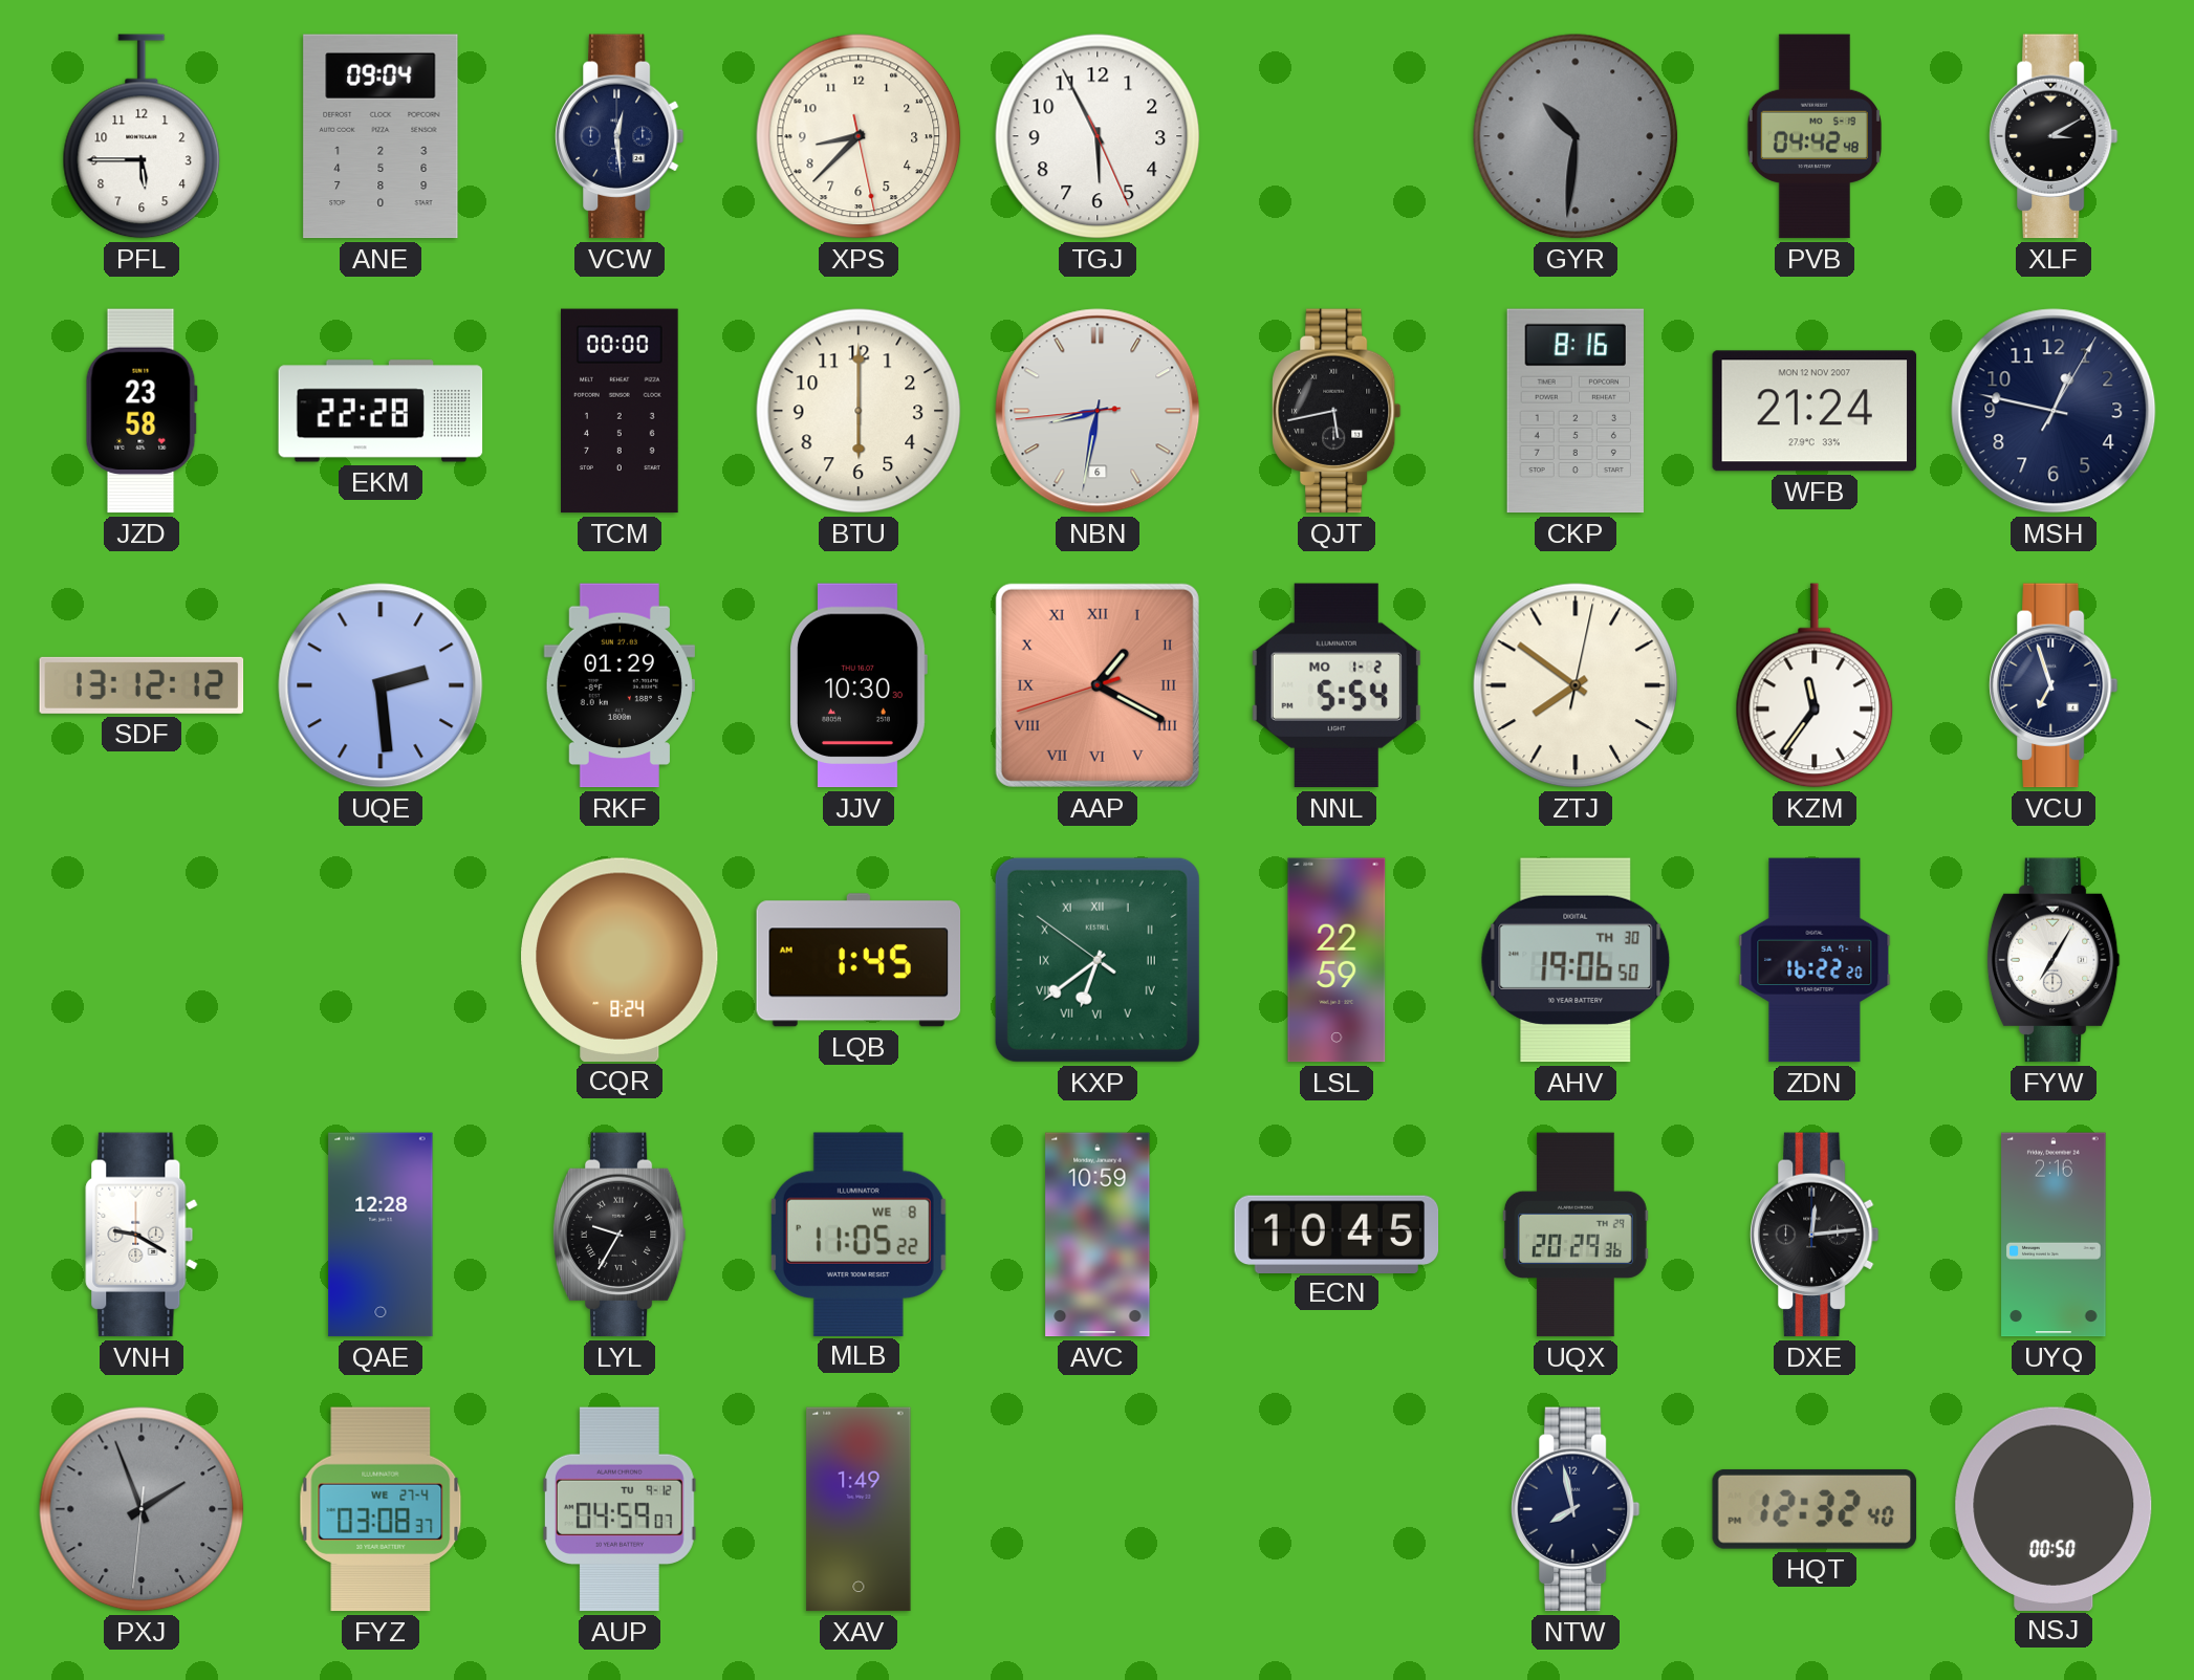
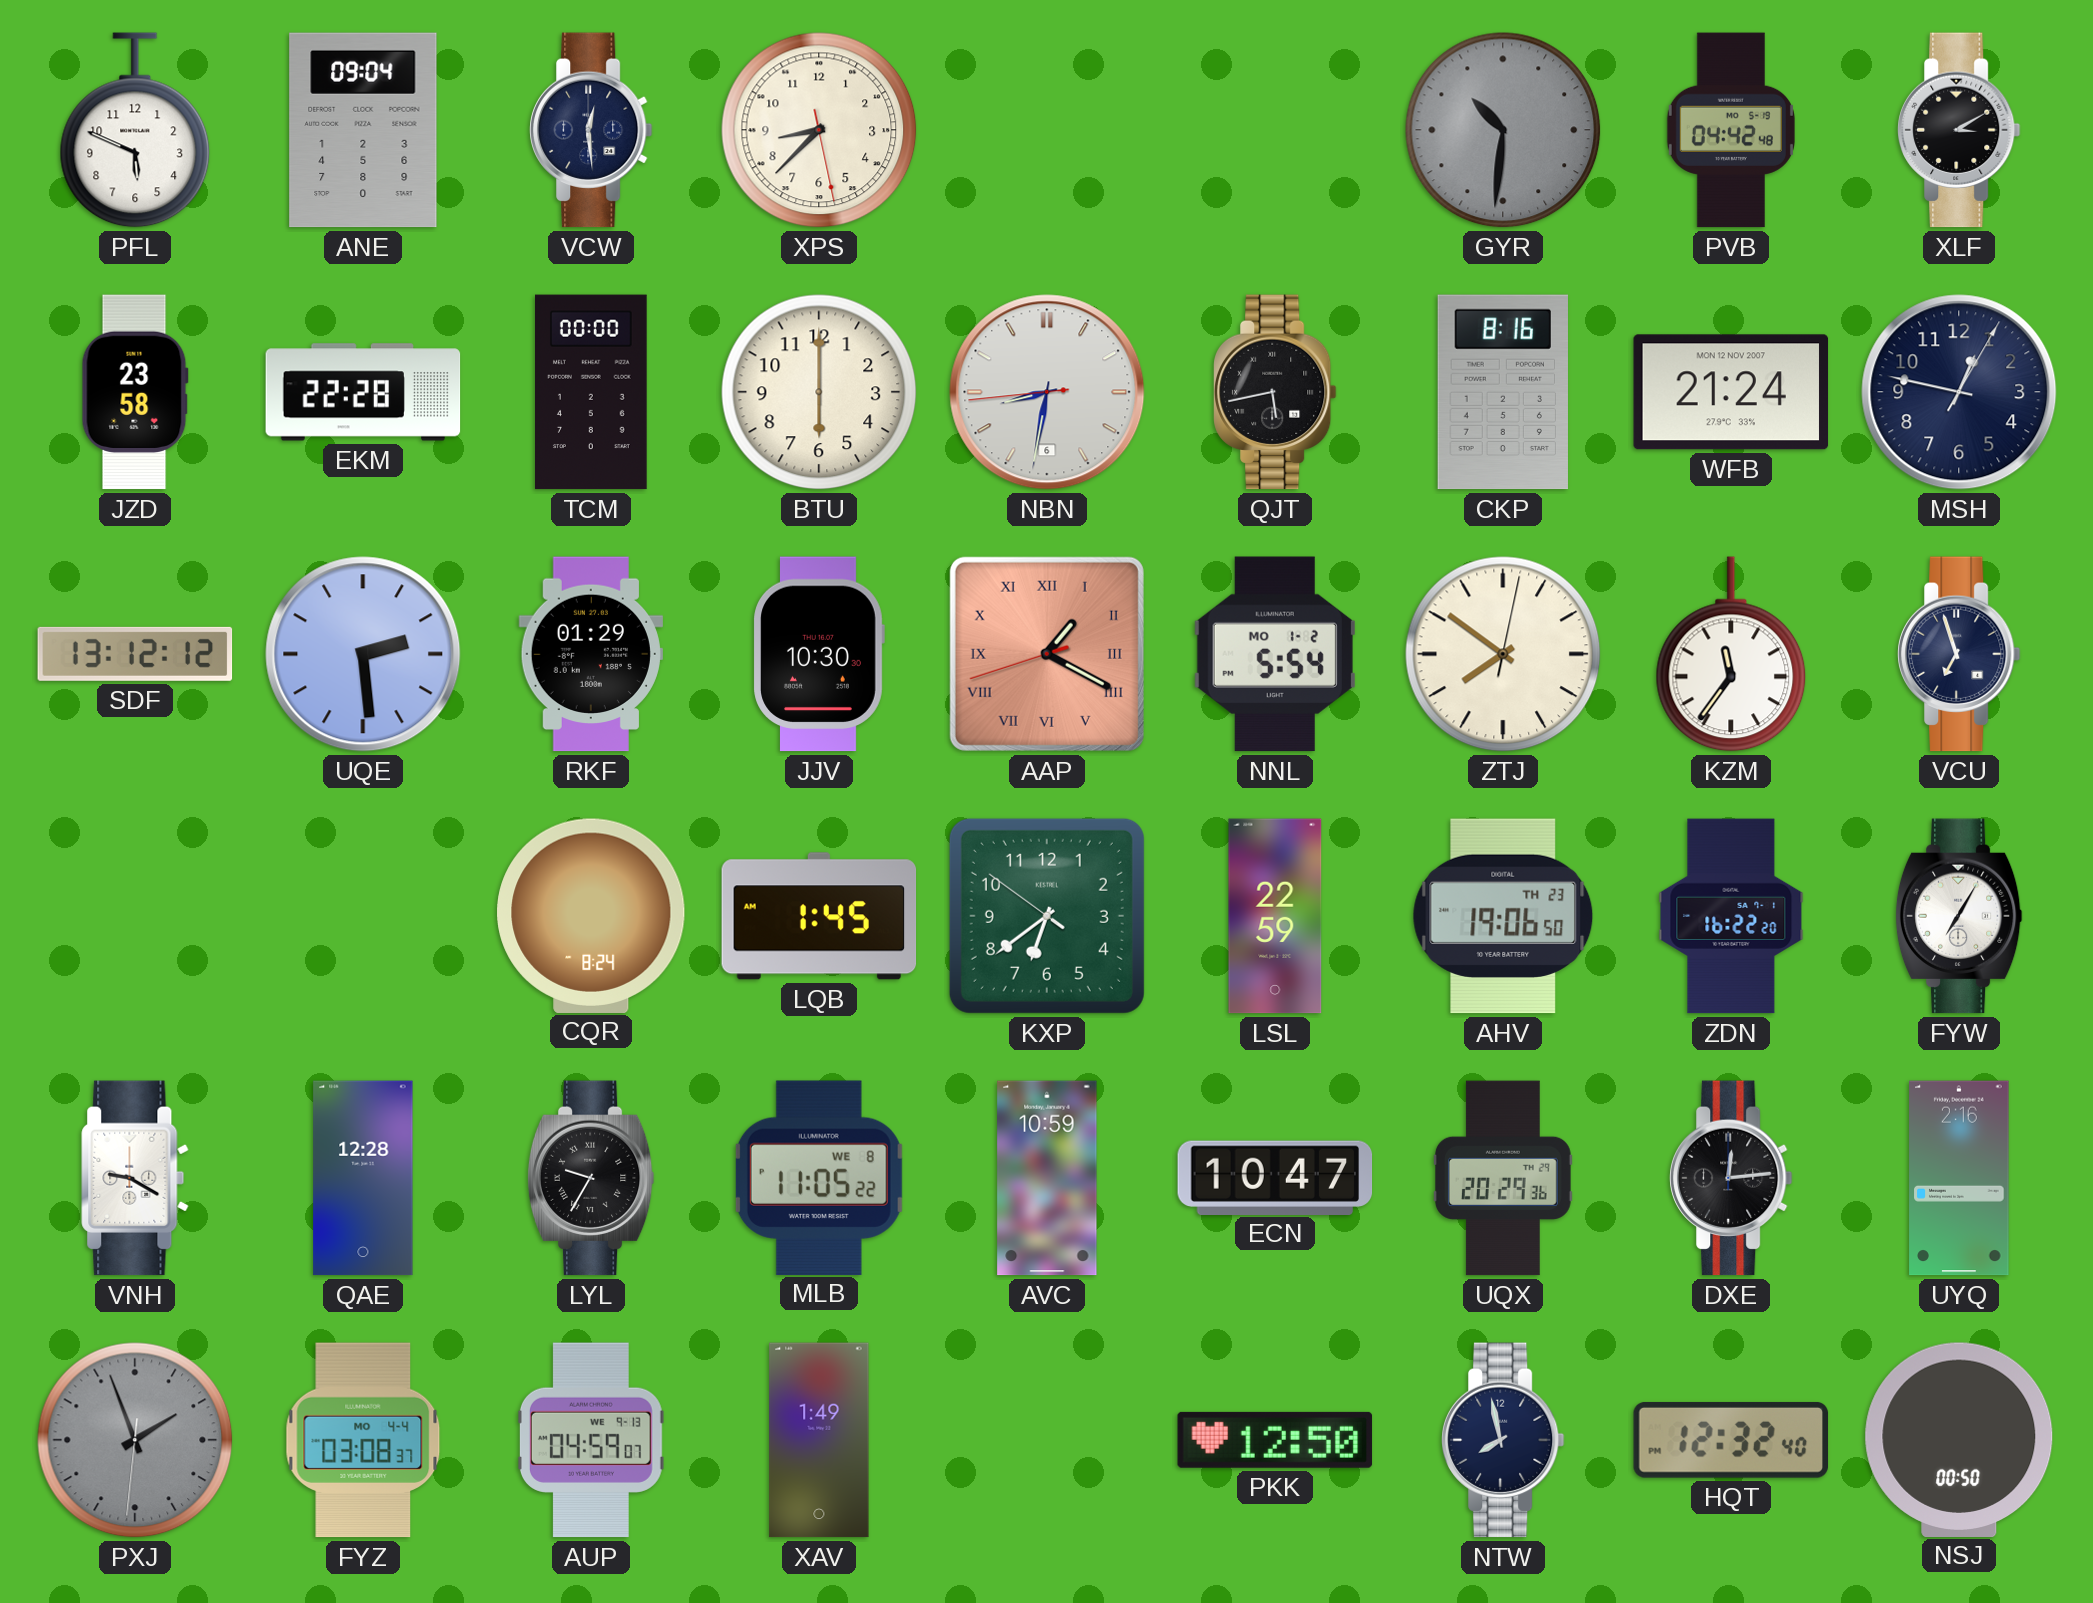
PFL: 5:45 -> 5:49
TGJ: 5:55 -> none
KXP numerals: Roman -> Arabic
AHV date: TH 30 -> TH 23
ECN: 10:45 -> 10:47
FYZ date: WE 27-4 -> MO 4-4
AUP date: TU 9-12 -> WE 9-13
PKK: none -> 12:50
